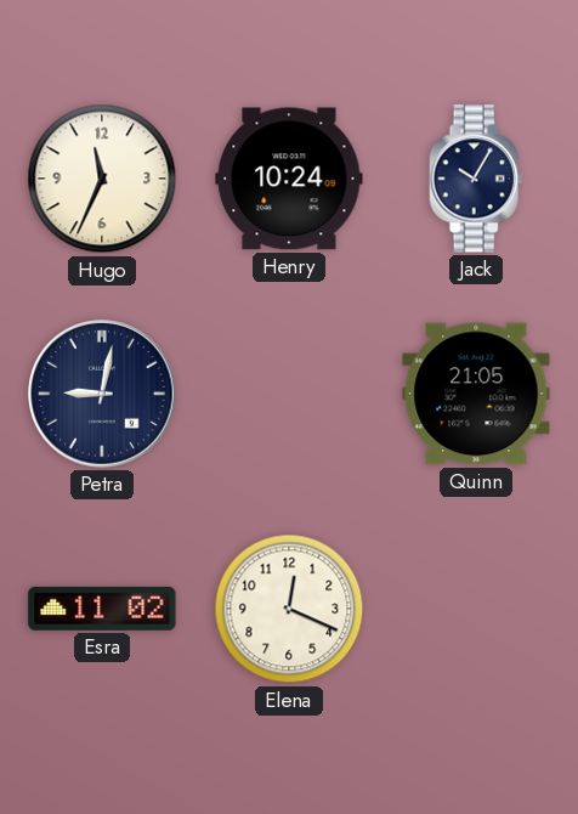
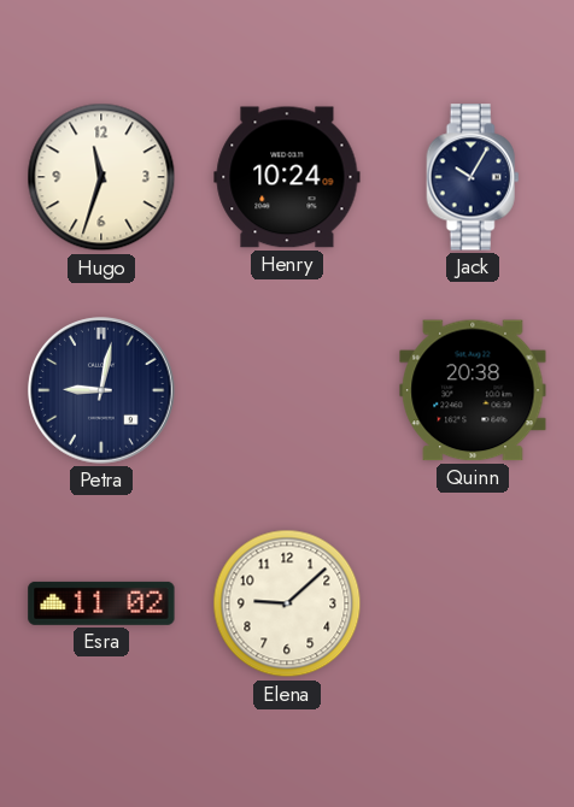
Hugo: 11:34 -> 11:33
Quinn: 21:05 -> 20:38
Elena: 12:19 -> 9:08
